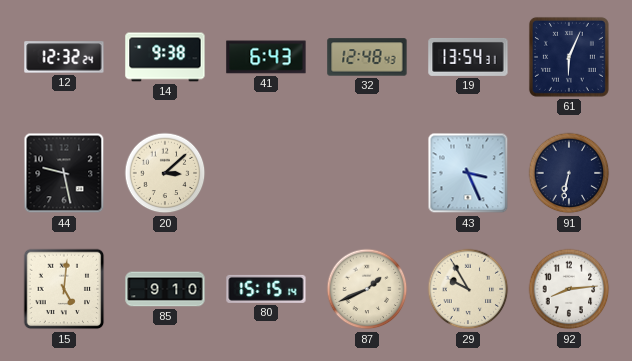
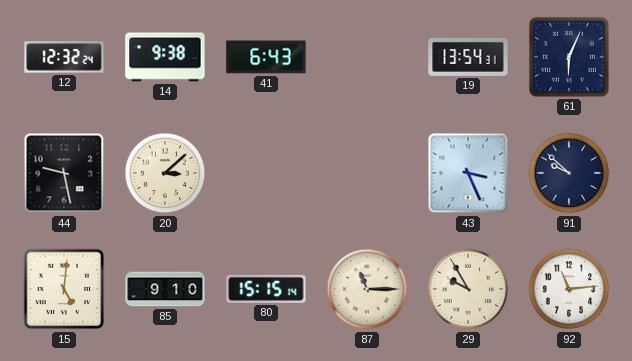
32: 12:48 -> none
91: 6:32 -> 9:52
87: 1:41 -> 11:15
92: 8:14 -> 11:14
